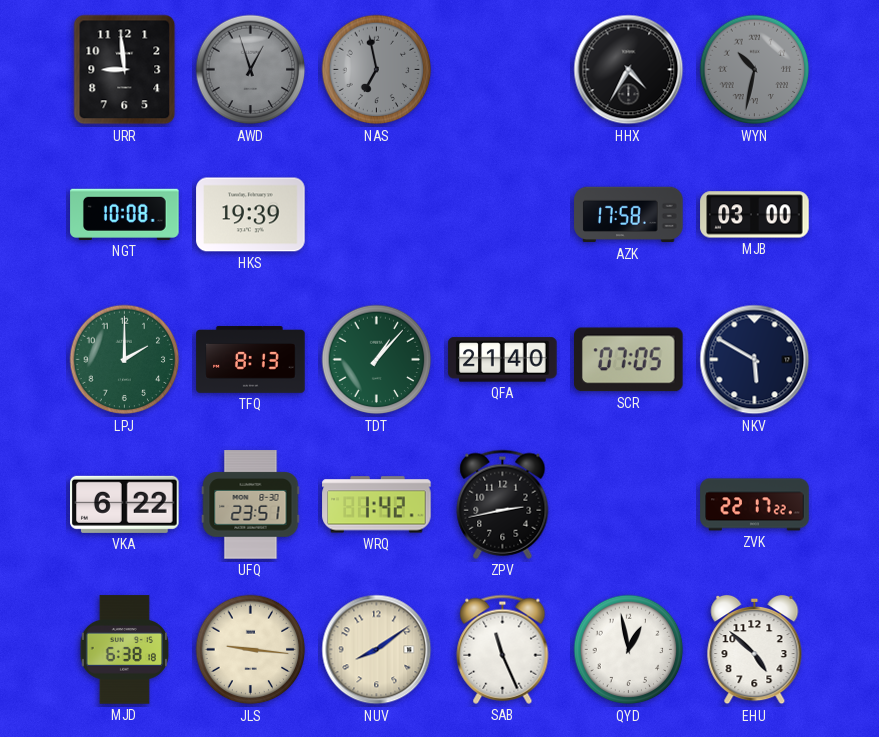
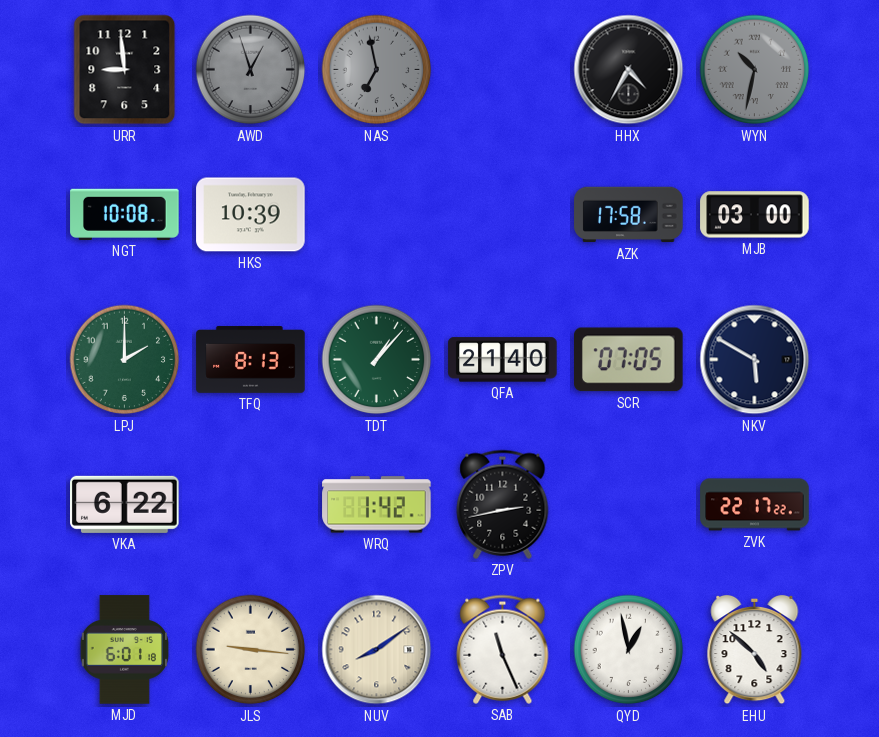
HKS: 19:39 -> 10:39
UFQ: 23:51 -> none
MJD: 6:38 -> 6:01
